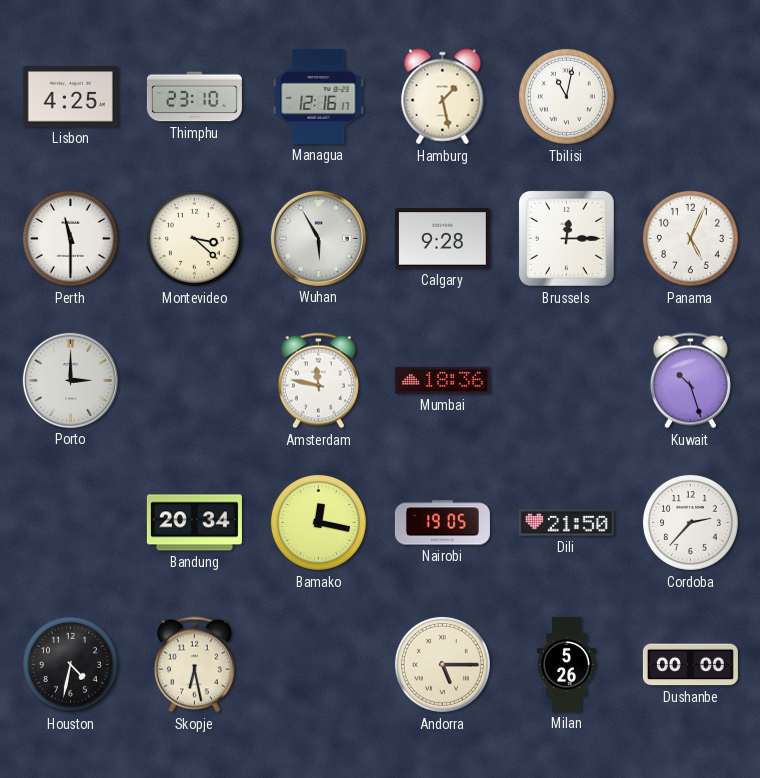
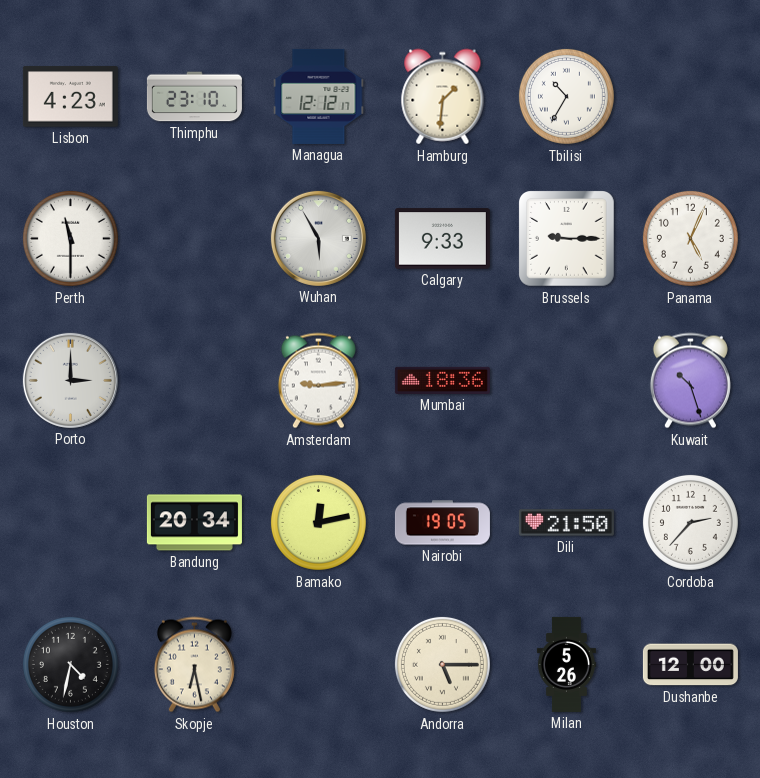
Lisbon: 4:25 -> 4:23
Managua: 12:16 -> 12:12
Hamburg: 1:28 -> 1:31
Tbilisi: 11:02 -> 10:35
Montevideo: 3:22 -> none
Calgary: 9:28 -> 9:33
Brussels: 12:15 -> 9:15
Amsterdam: 11:47 -> 9:14
Bamako: 12:17 -> 12:13
Dushanbe: 00:00 -> 12:00
